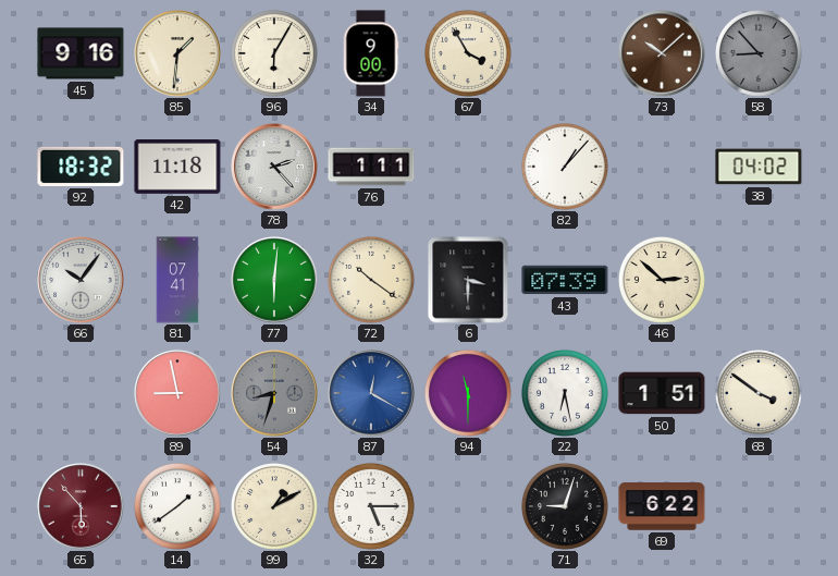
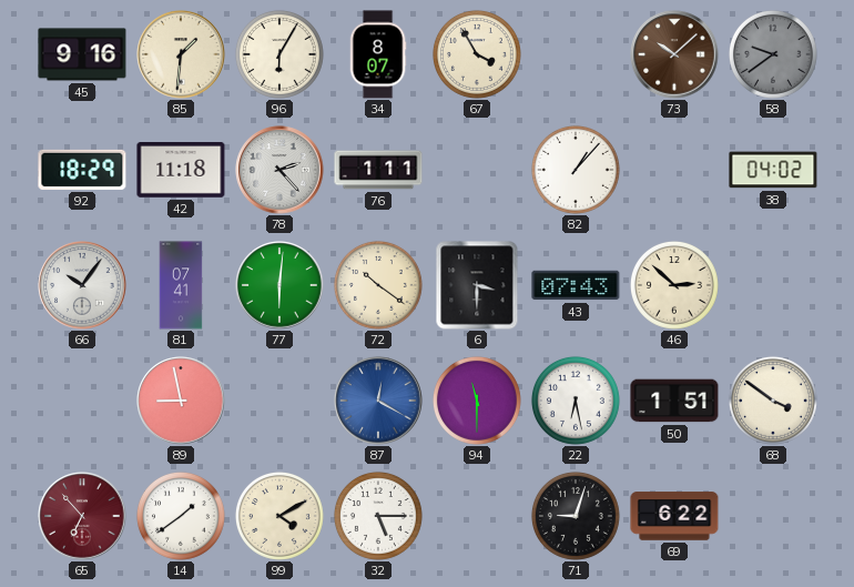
34: 9:00 -> 8:07
58: 8:53 -> 9:39
92: 18:32 -> 18:29
43: 07:39 -> 07:43
54: 8:33 -> none
65: 5:53 -> 6:53
99: 1:10 -> 4:10
